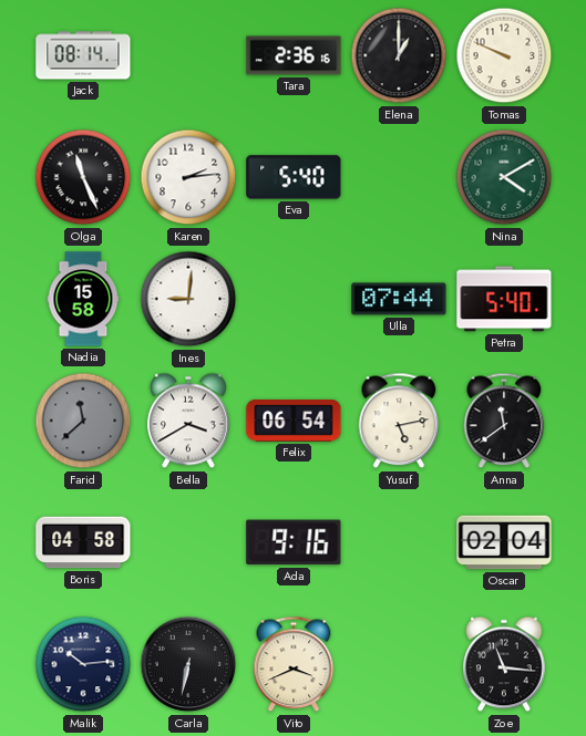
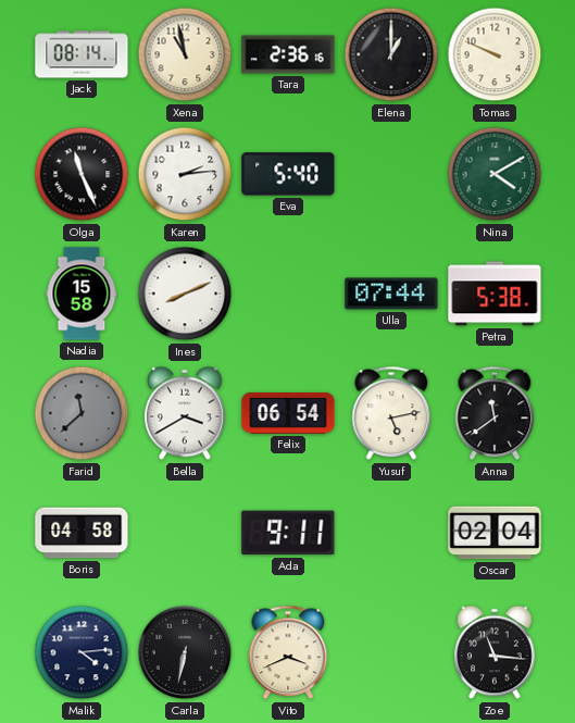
Xena: none -> 10:58
Ines: 9:01 -> 8:11
Petra: 5:40 -> 5:38
Ada: 9:16 -> 9:11
Malik: 10:14 -> 4:14
